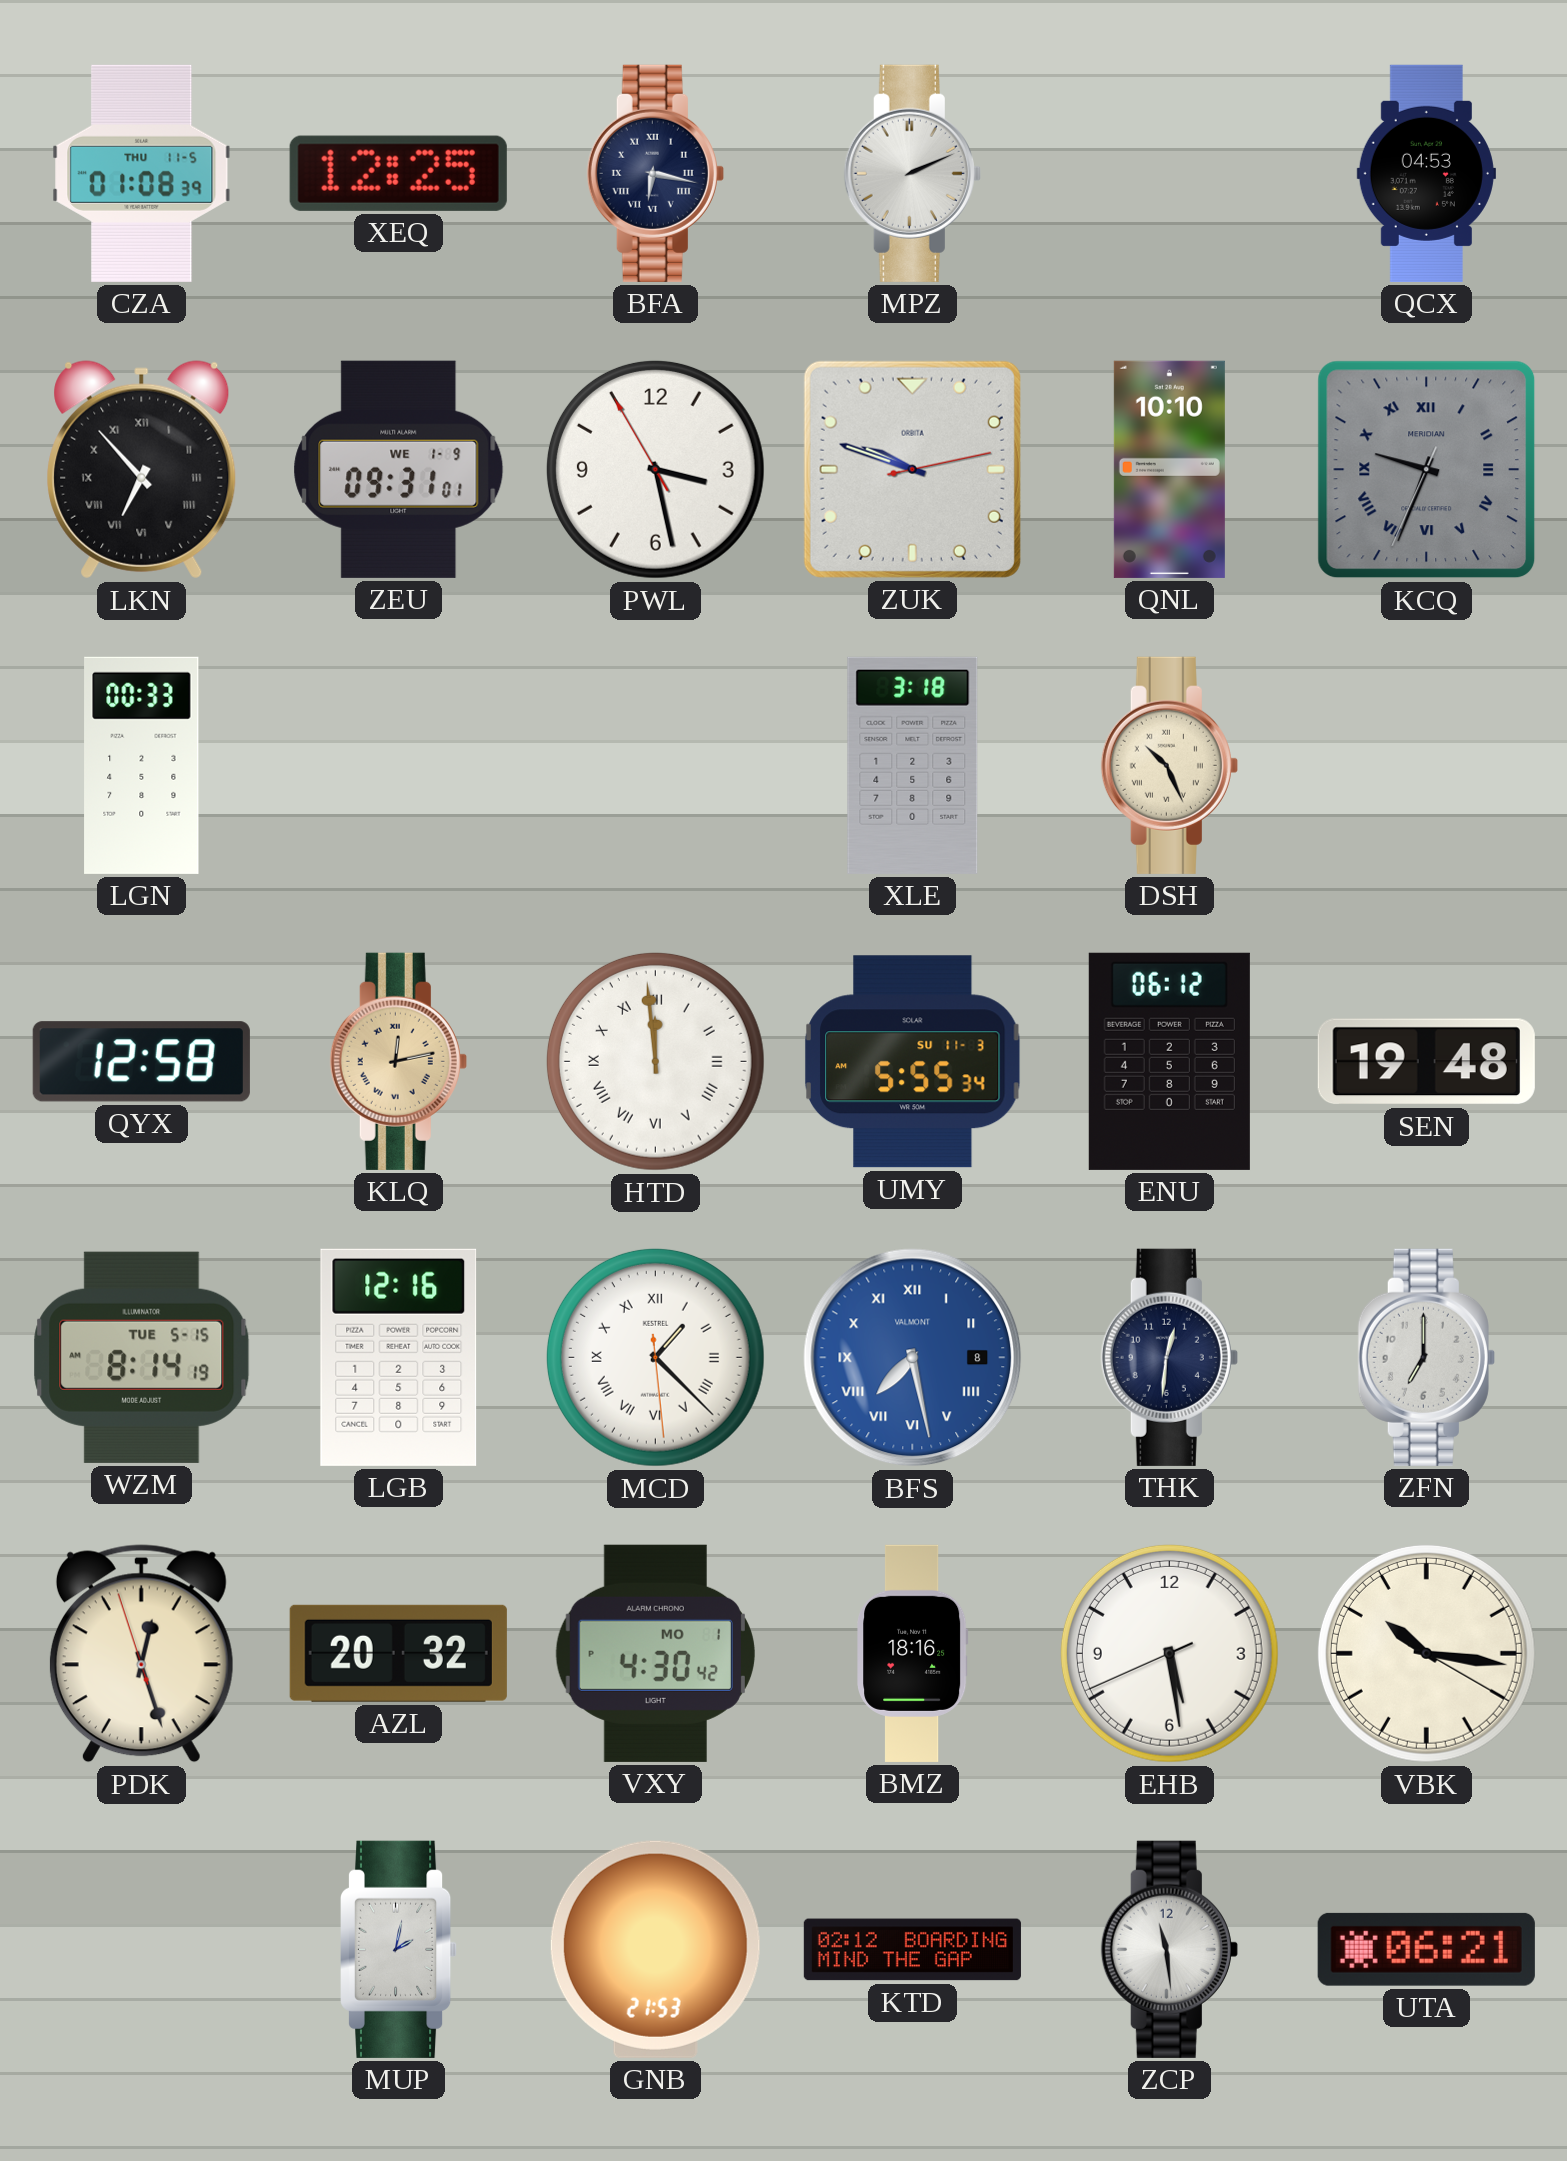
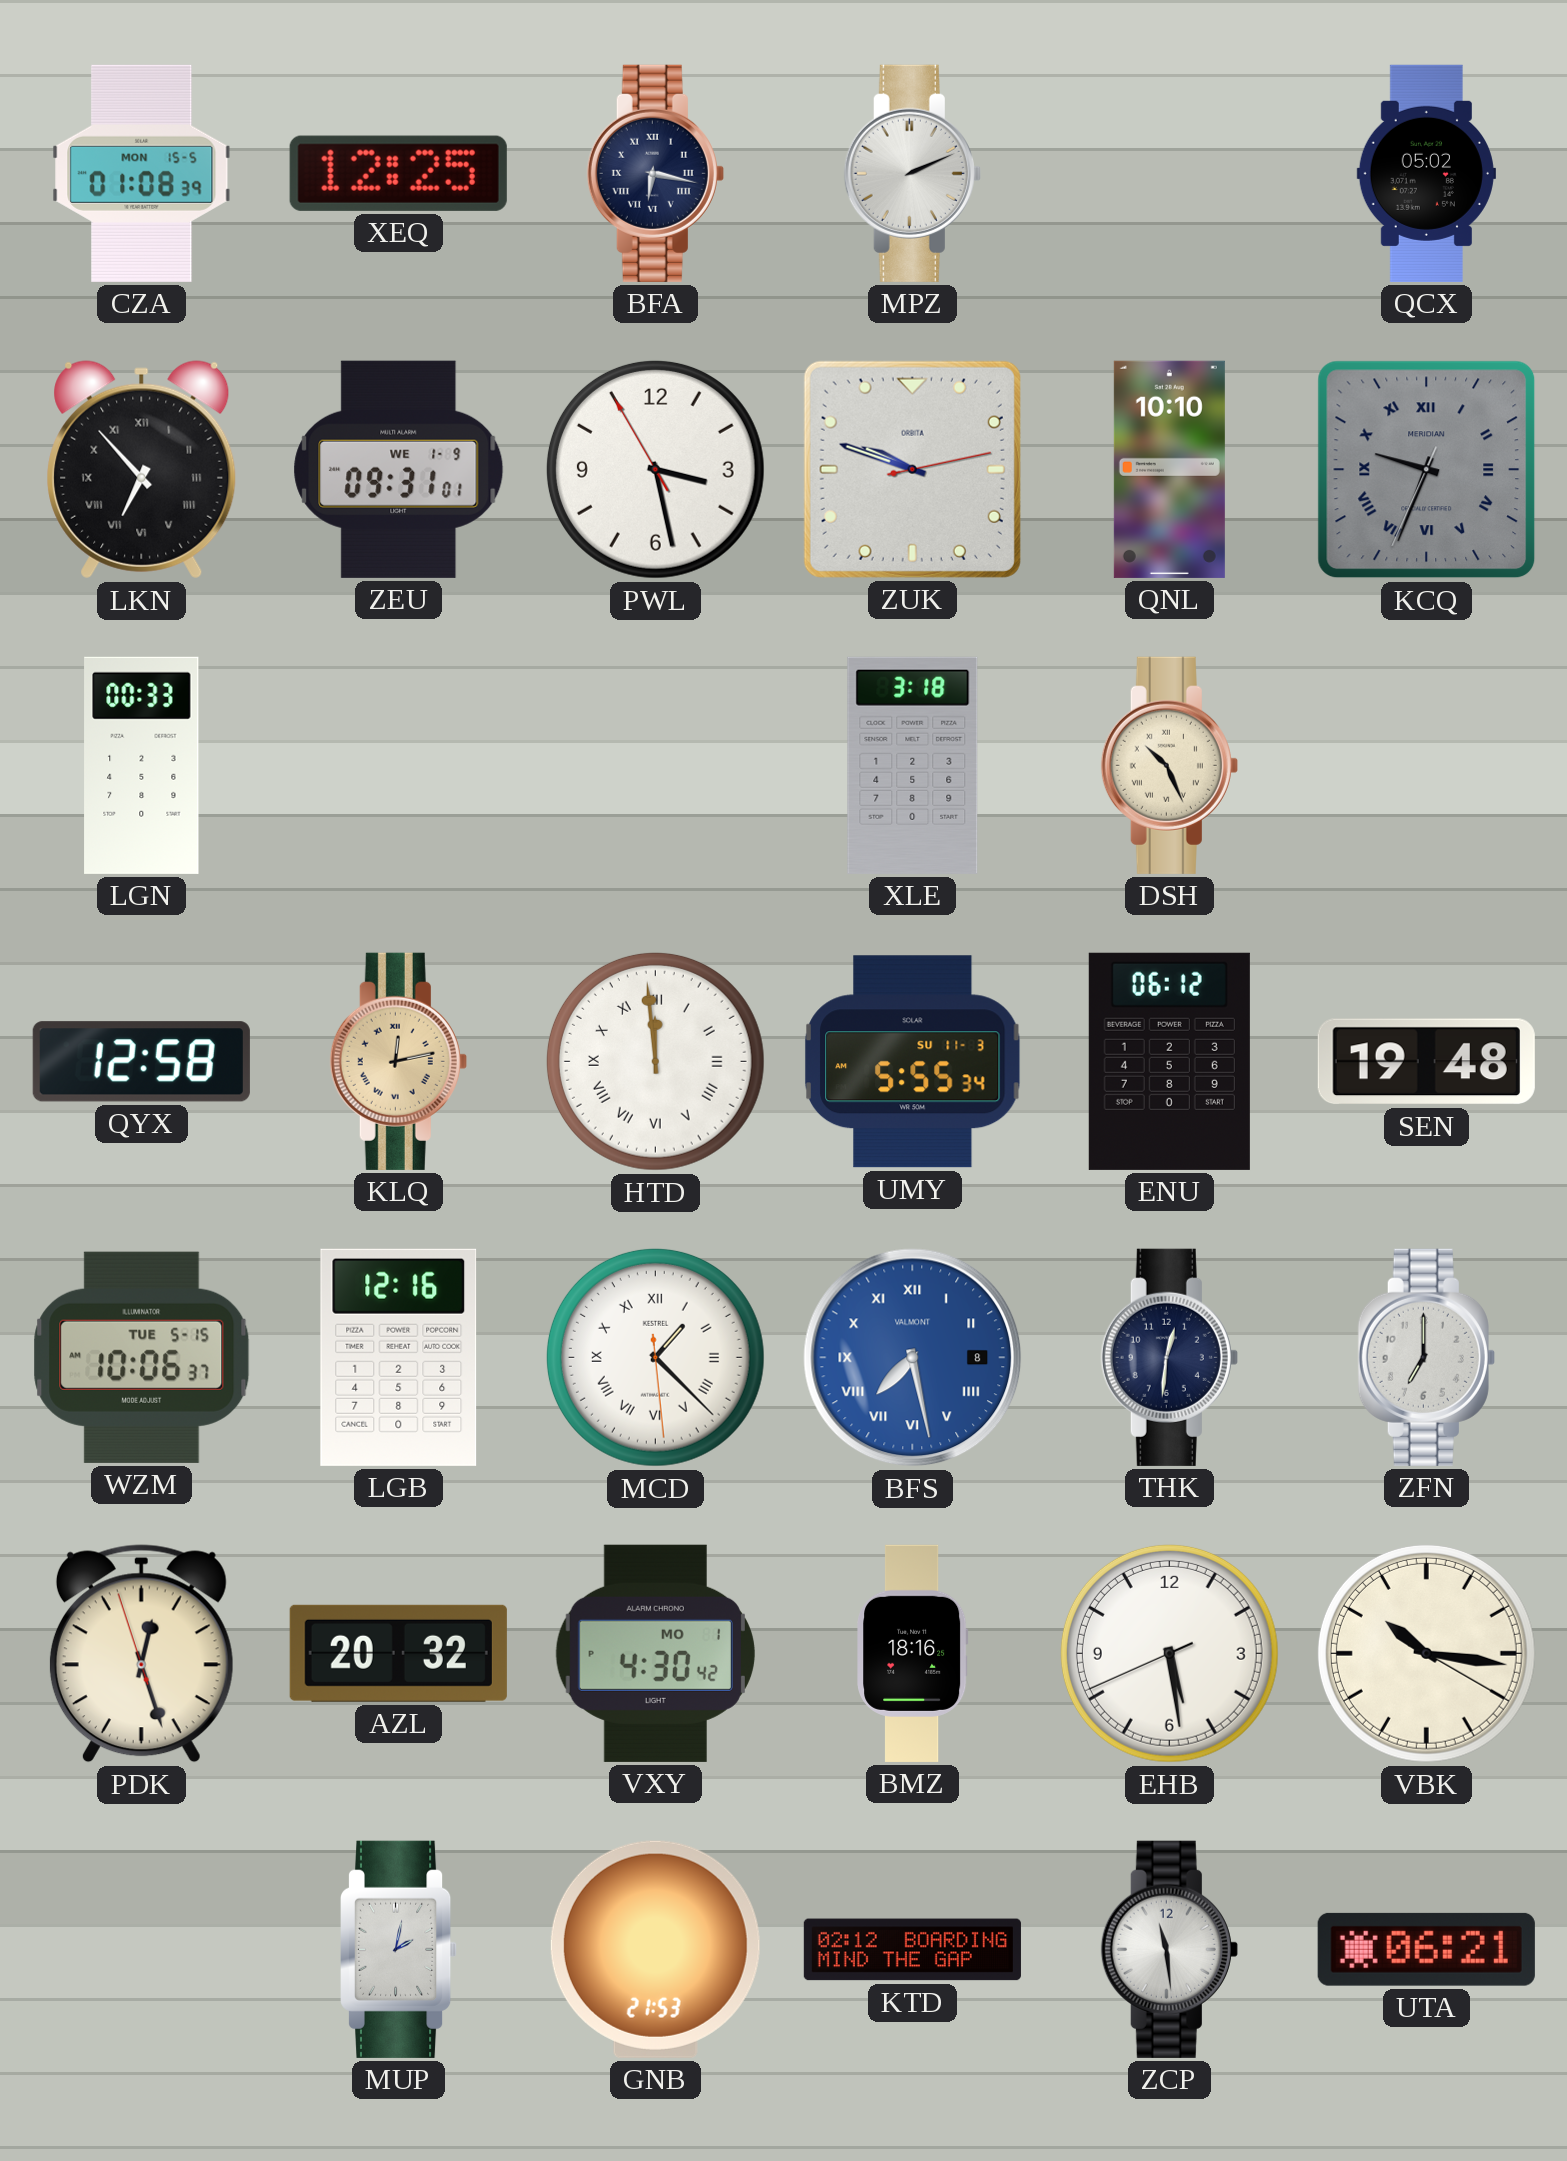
CZA date: THU 11-5 -> MON 15-5
QCX: 04:53 -> 05:02
WZM: 8:14 -> 10:06
